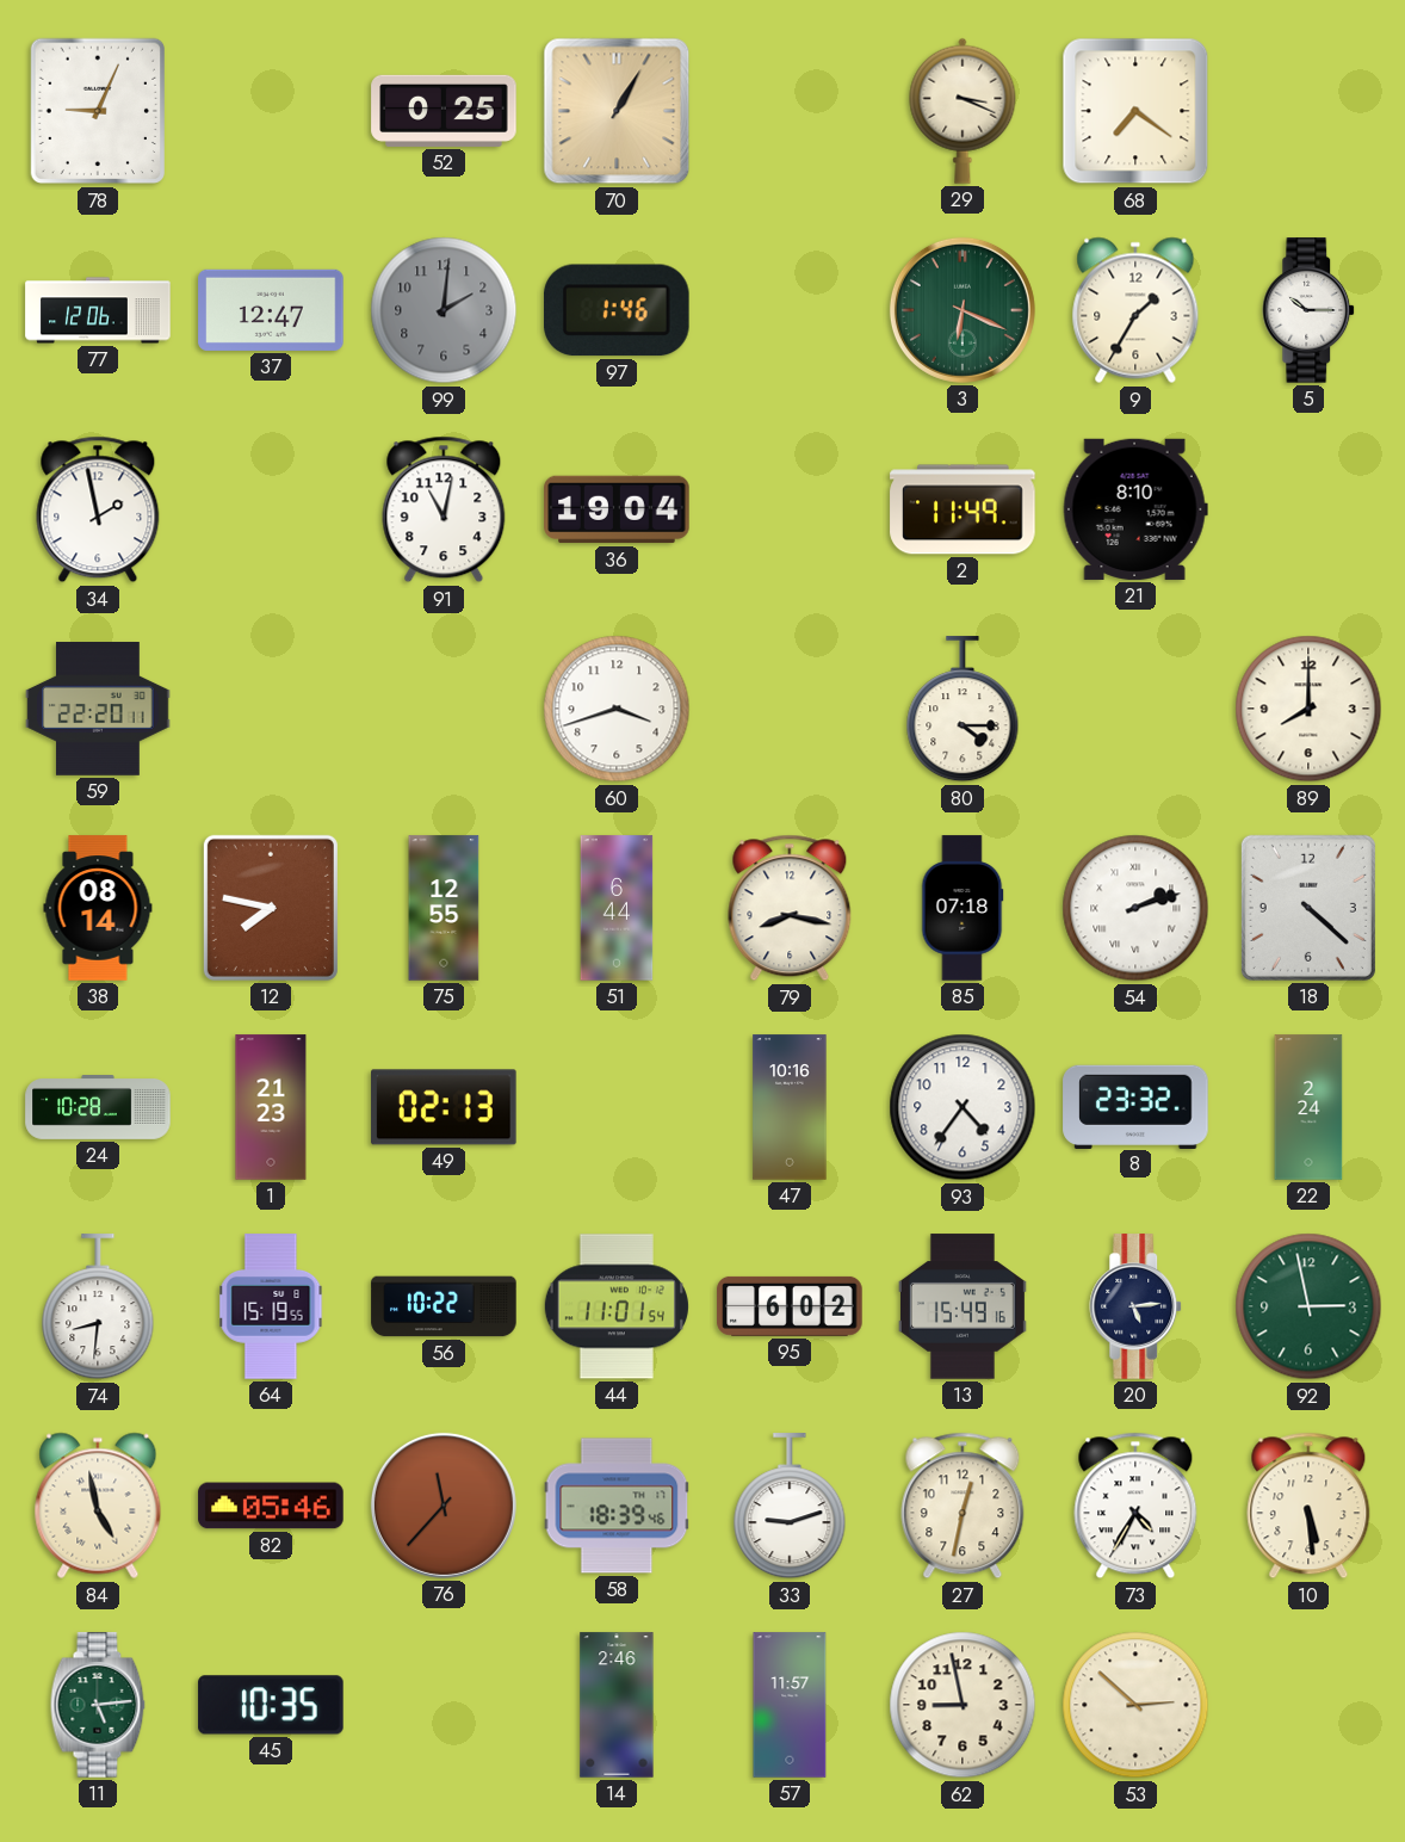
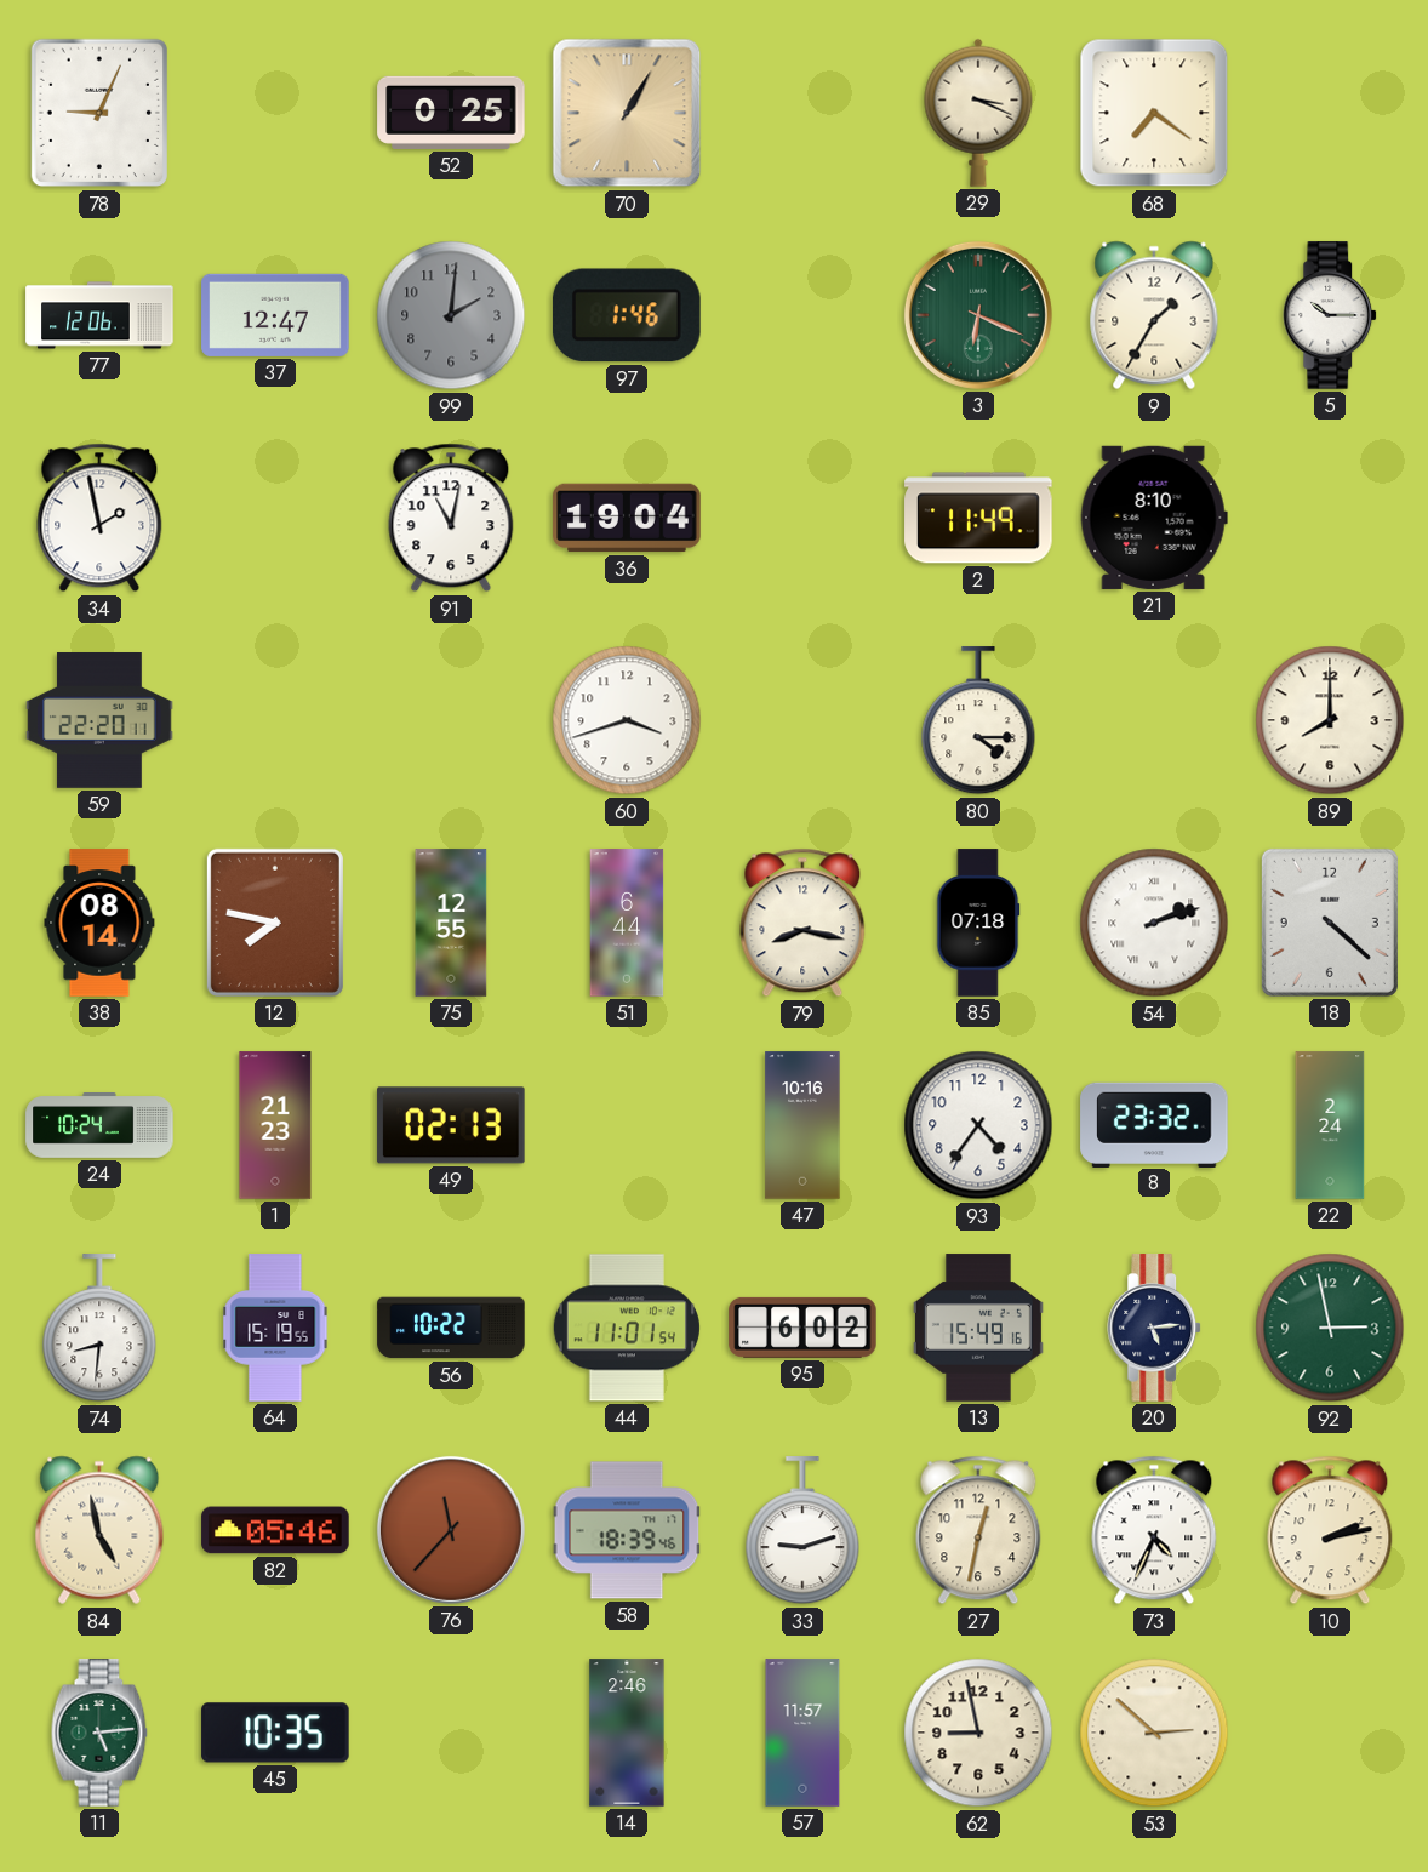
24: 10:28 -> 10:24
73: 4:35 -> 4:34
10: 5:29 -> 2:13
